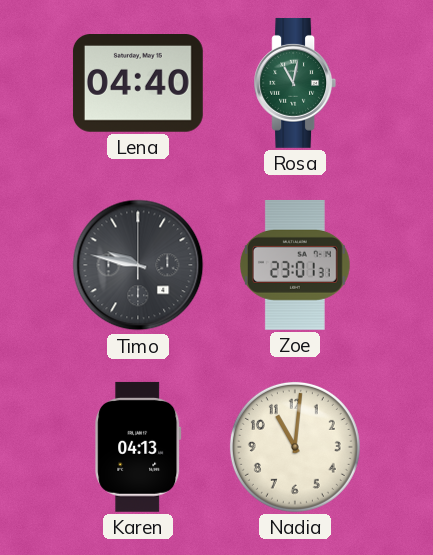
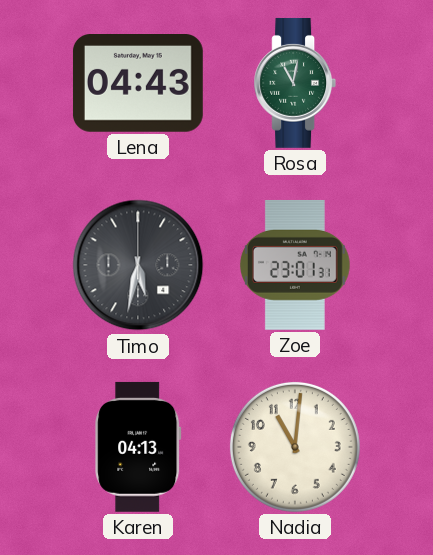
Lena: 04:40 -> 04:43
Timo: 9:47 -> 5:32
